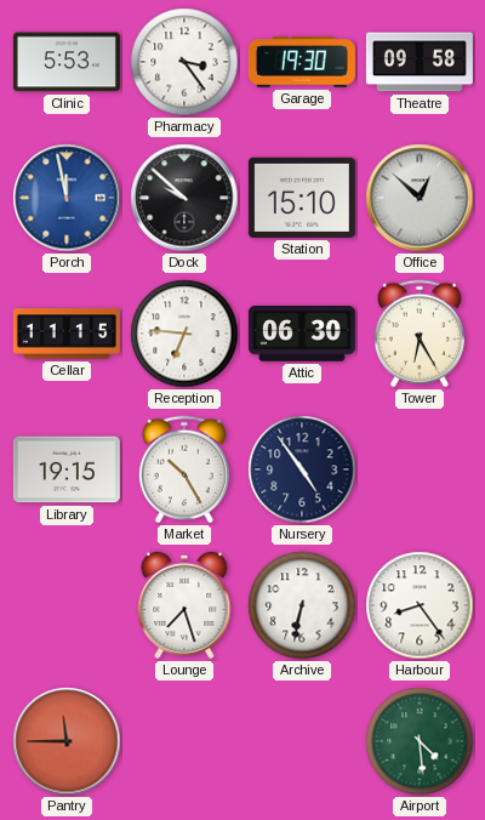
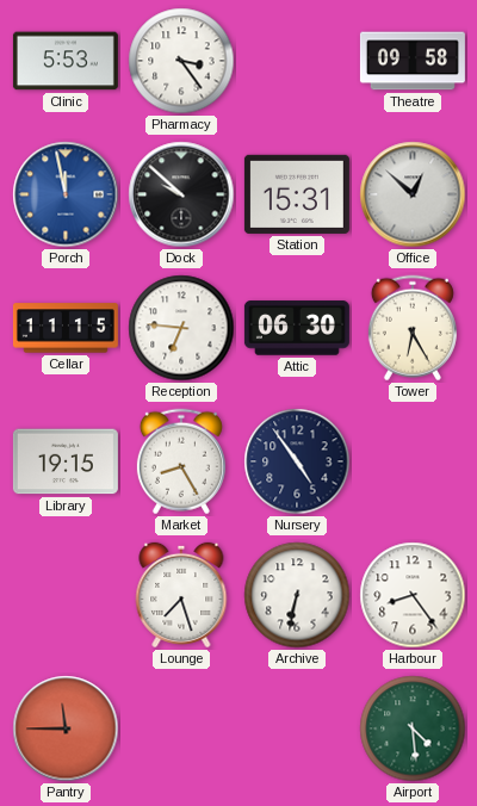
Garage: 19:30 -> none
Station: 15:10 -> 15:31
Market: 10:25 -> 8:25
